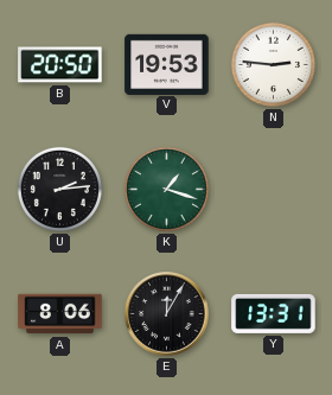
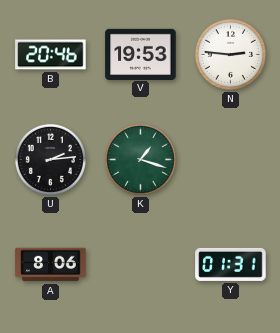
B: 20:50 -> 20:46
E: 12:05 -> none
Y: 13:31 -> 01:31
